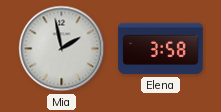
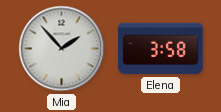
Mia: 1:58 -> 1:53
